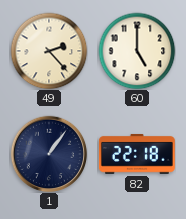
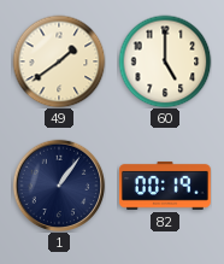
49: 2:23 -> 1:39
82: 22:18 -> 00:19
